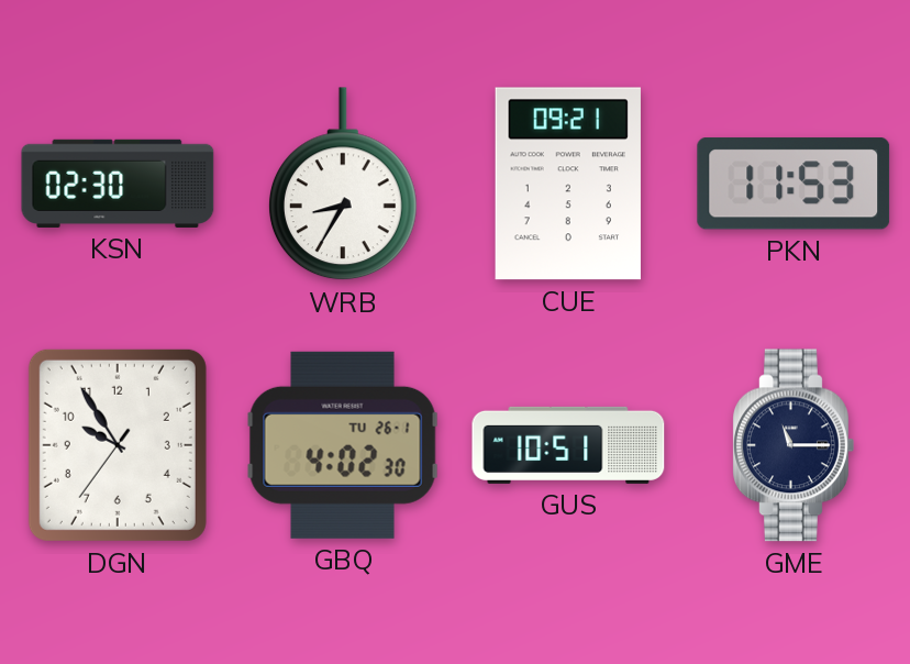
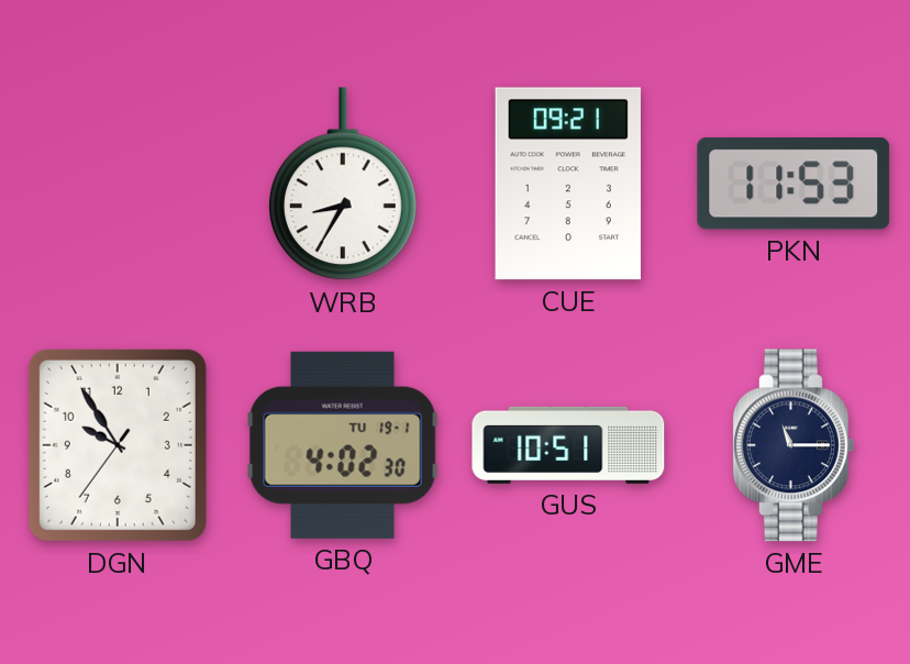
KSN: 02:30 -> none
GBQ date: TU 26-1 -> TU 19-1
